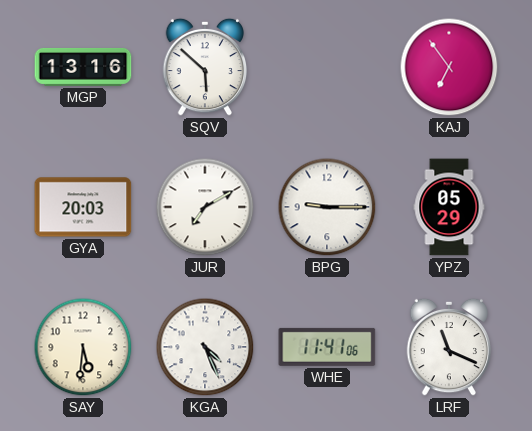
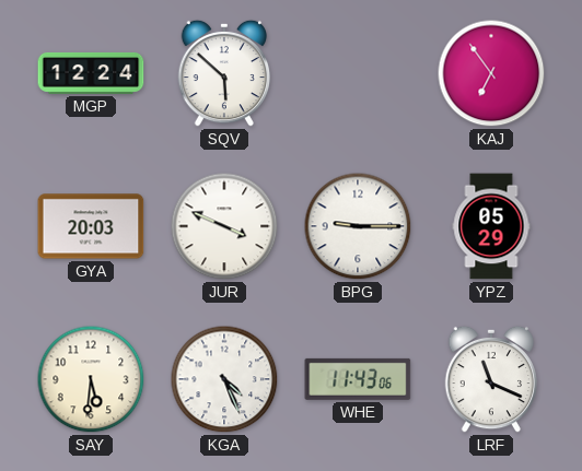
MGP: 13:16 -> 12:24
JUR: 7:10 -> 3:49
WHE: 11:41 -> 11:43
